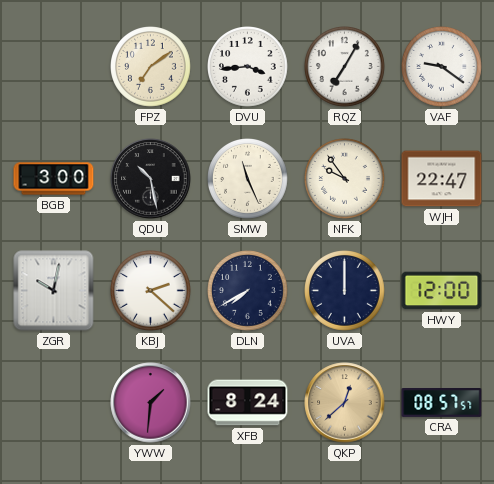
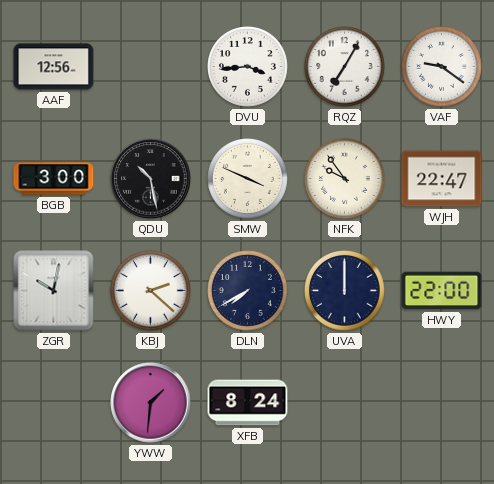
AAF: none -> 12:56
FPZ: 7:09 -> none
SMW: 11:26 -> 3:49
HWY: 12:00 -> 22:00
QKP: 12:38 -> none
CRA: 08:57 -> none
